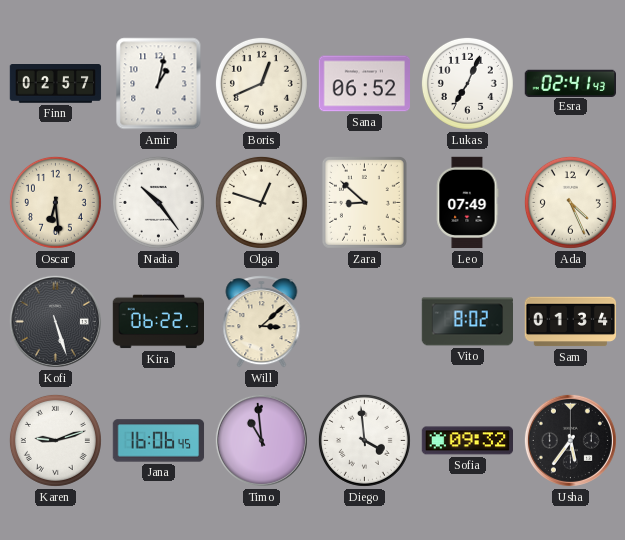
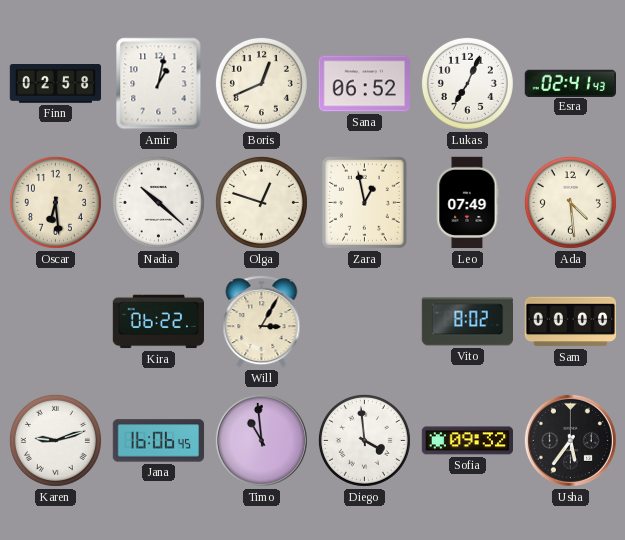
Finn: 02:57 -> 02:58
Nadia: 10:24 -> 10:22
Zara: 8:52 -> 12:58
Ada: 4:26 -> 4:29
Kofi: 5:27 -> none
Will: 3:08 -> 3:05
Sam: 01:34 -> 00:00
